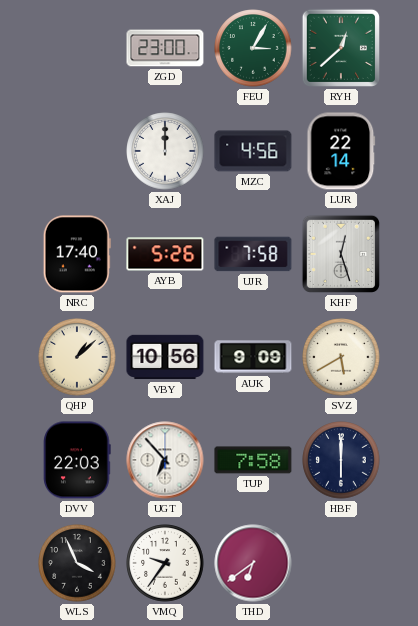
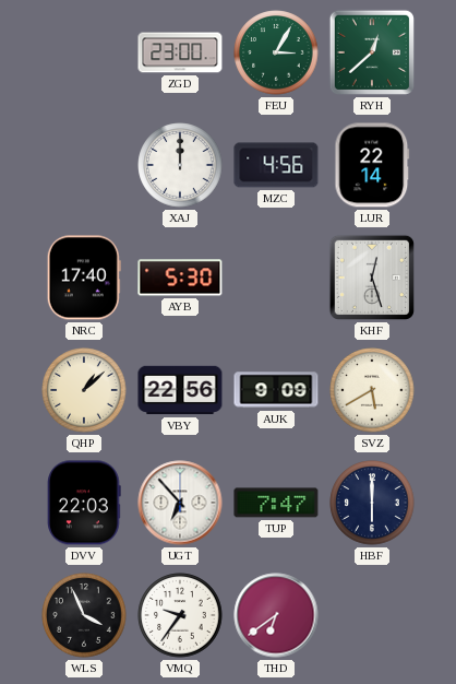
AYB: 5:26 -> 5:30
UJR: 7:58 -> none
VBY: 10:56 -> 22:56
TUP: 7:58 -> 7:47
